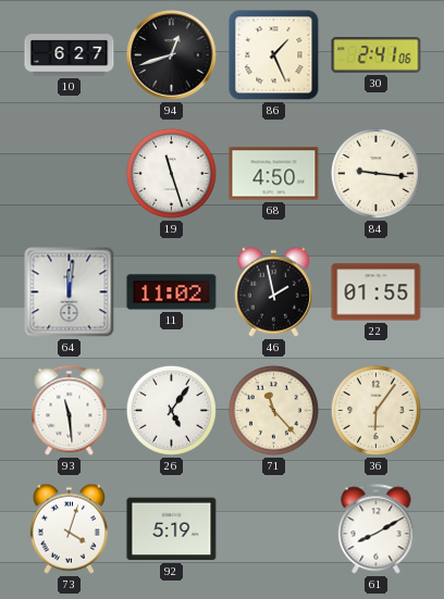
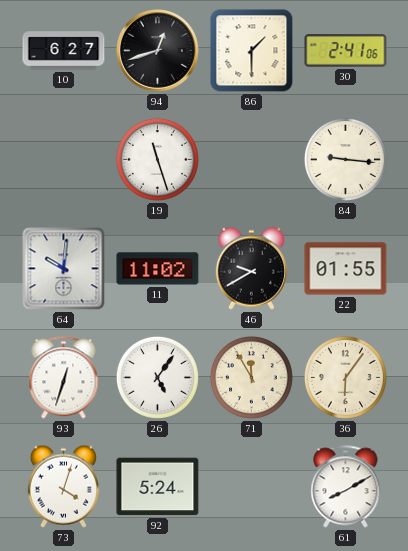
86: 1:26 -> 1:30
68: 4:50 -> none
64: 12:01 -> 10:01
46: 1:58 -> 9:40
93: 11:29 -> 12:33
71: 11:23 -> 11:55
92: 5:19 -> 5:24
